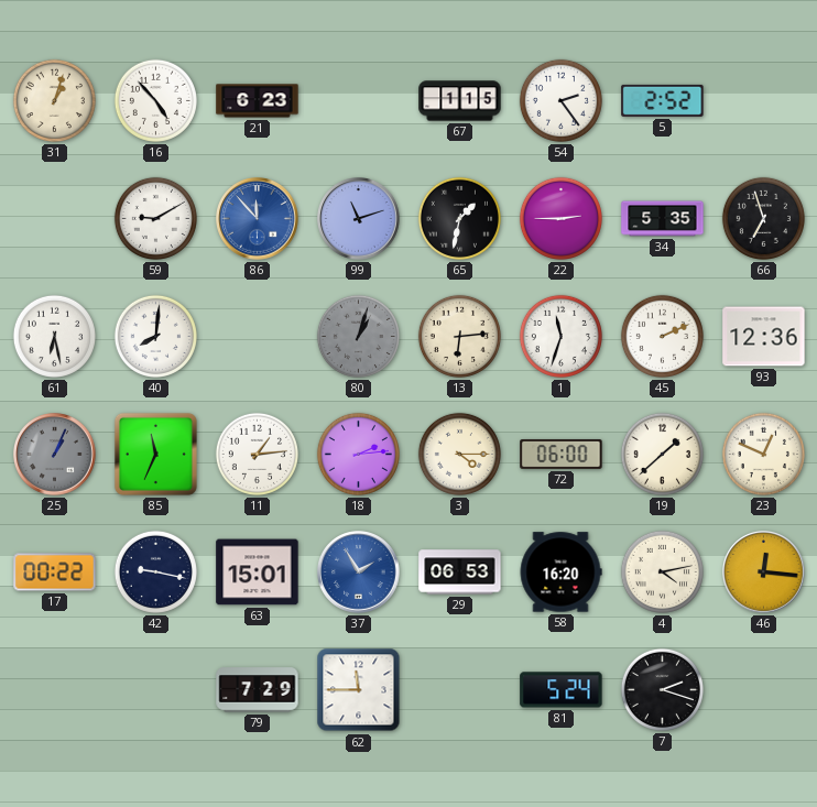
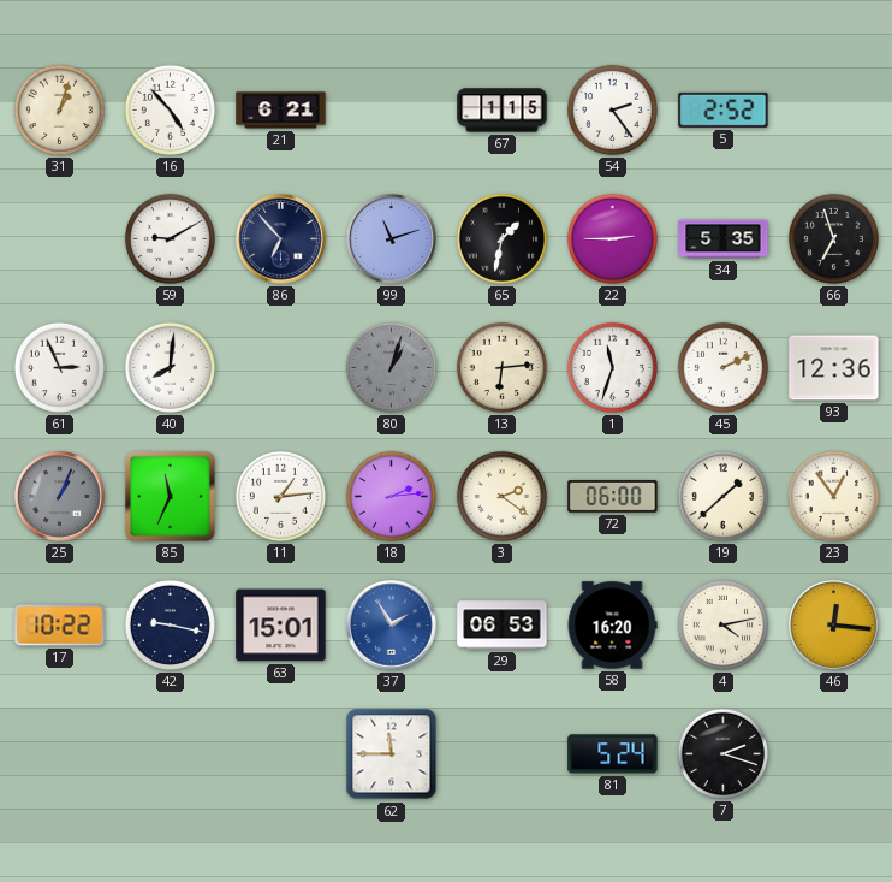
21: 6:23 -> 6:21
86: 11:53 -> 6:53
86 dial: blue -> navy
61: 6:28 -> 2:56
3: 4:15 -> 2:21
23: 12:49 -> 12:54
17: 00:22 -> 10:22
79: 7:29 -> none
